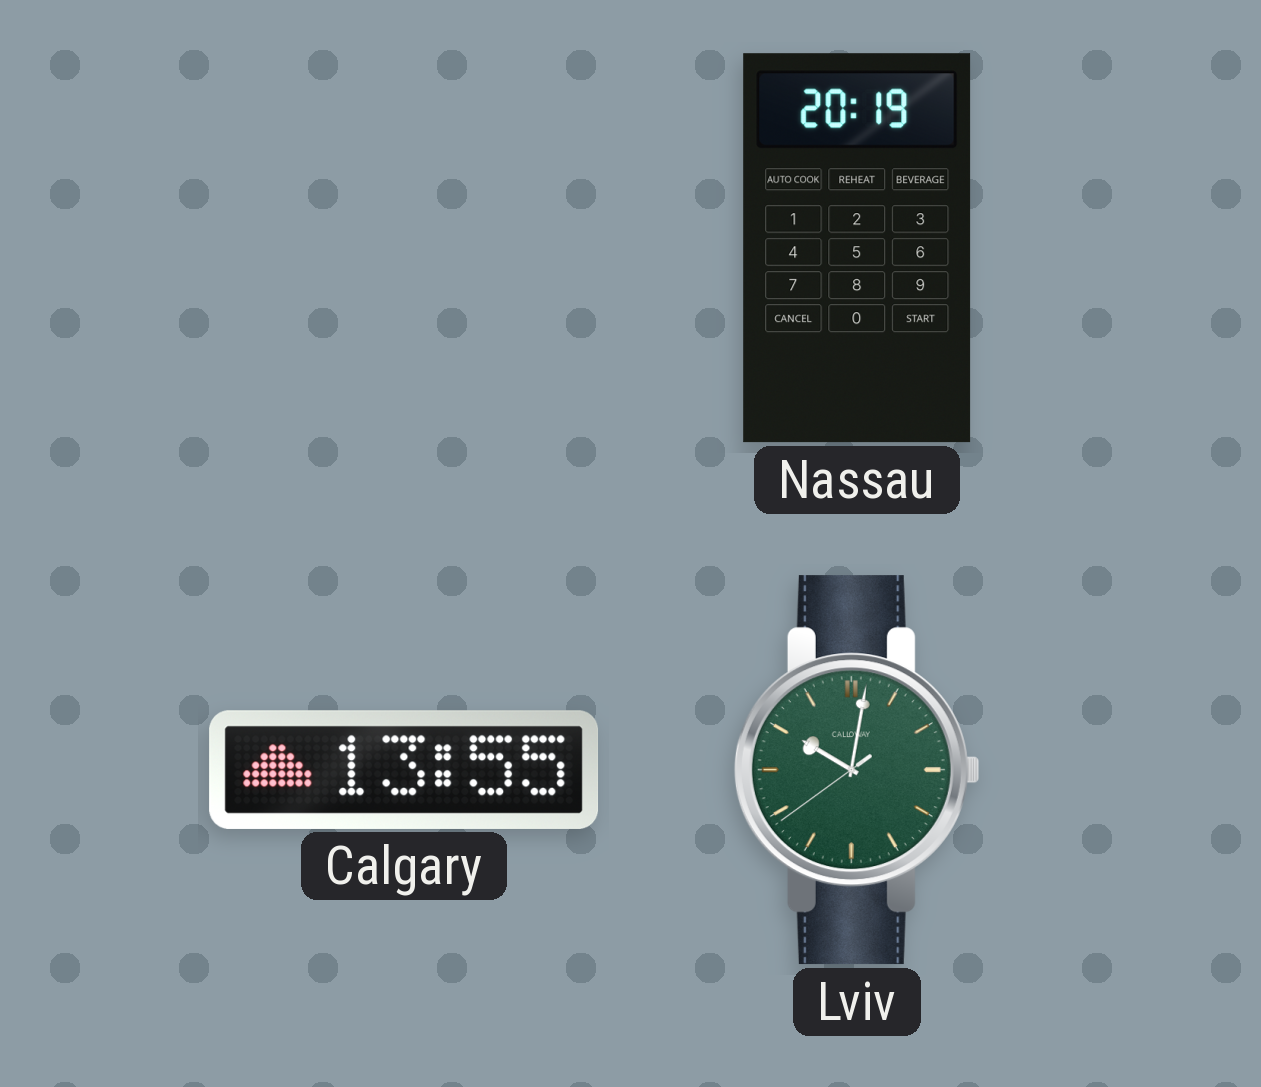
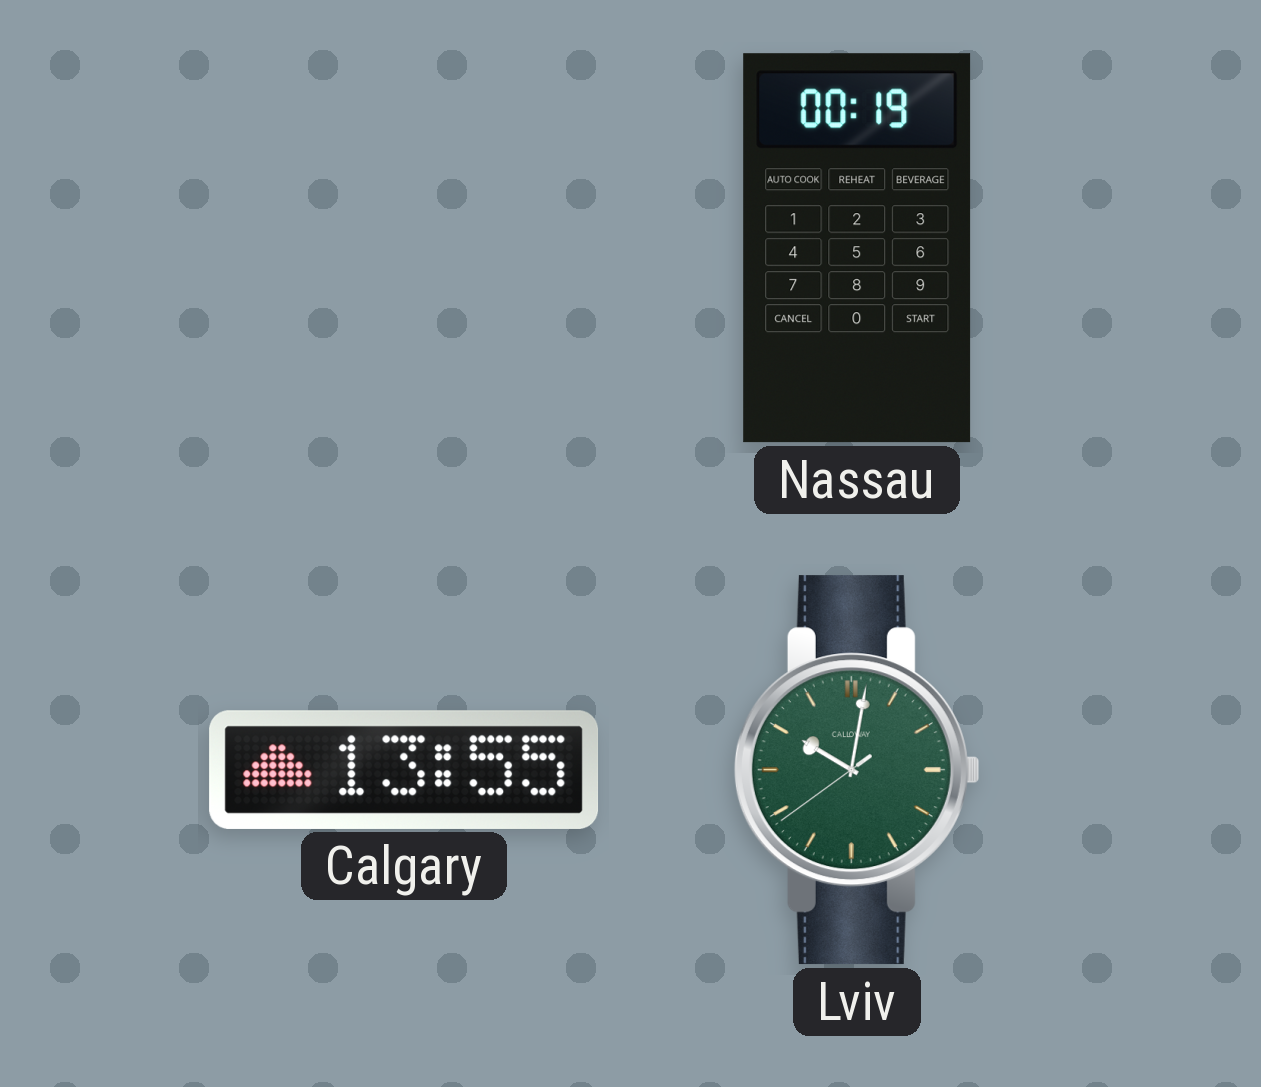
Nassau: 20:19 -> 00:19
